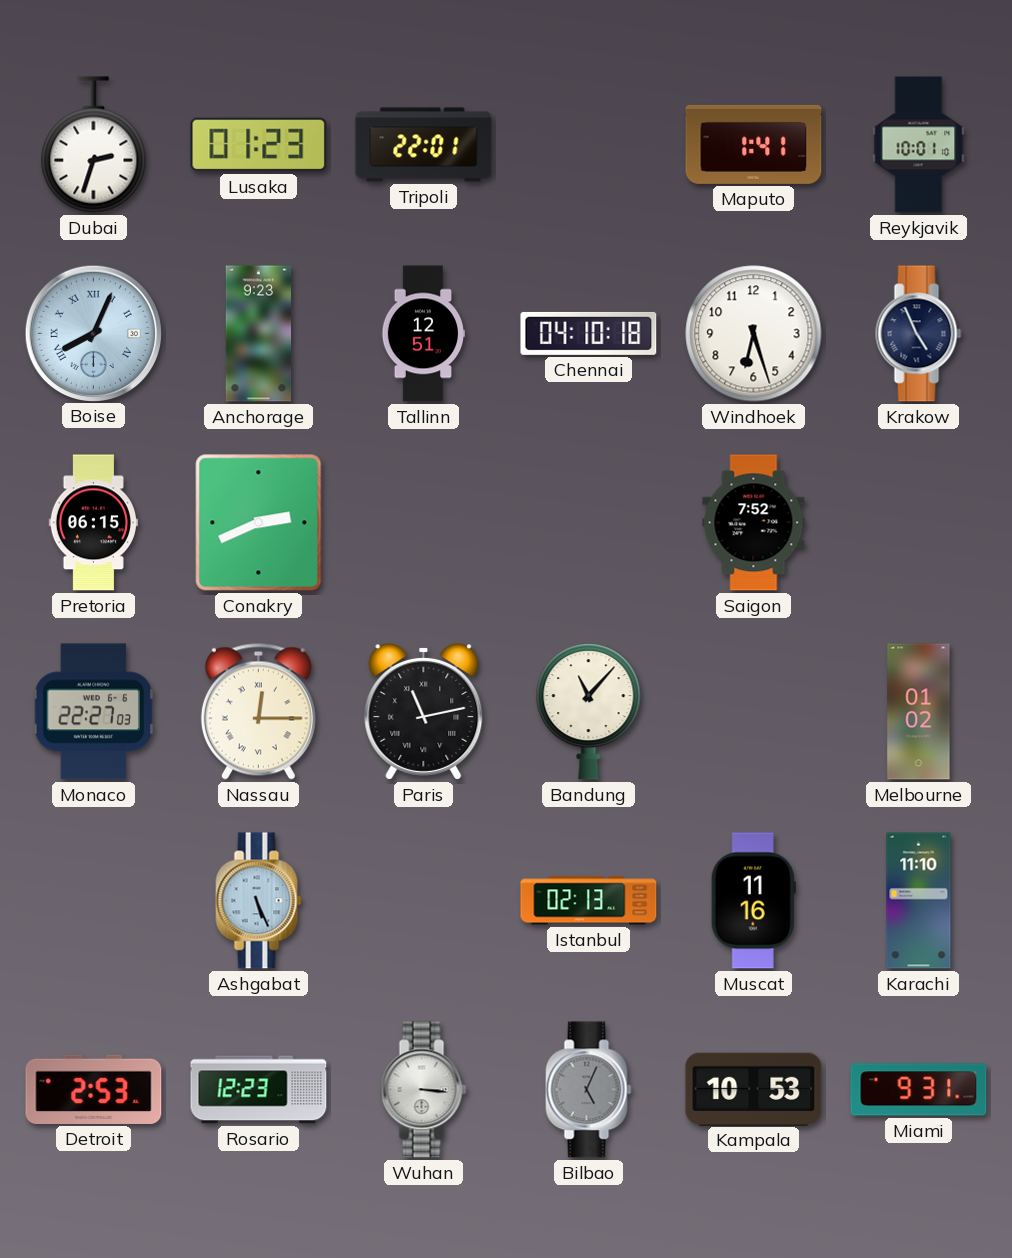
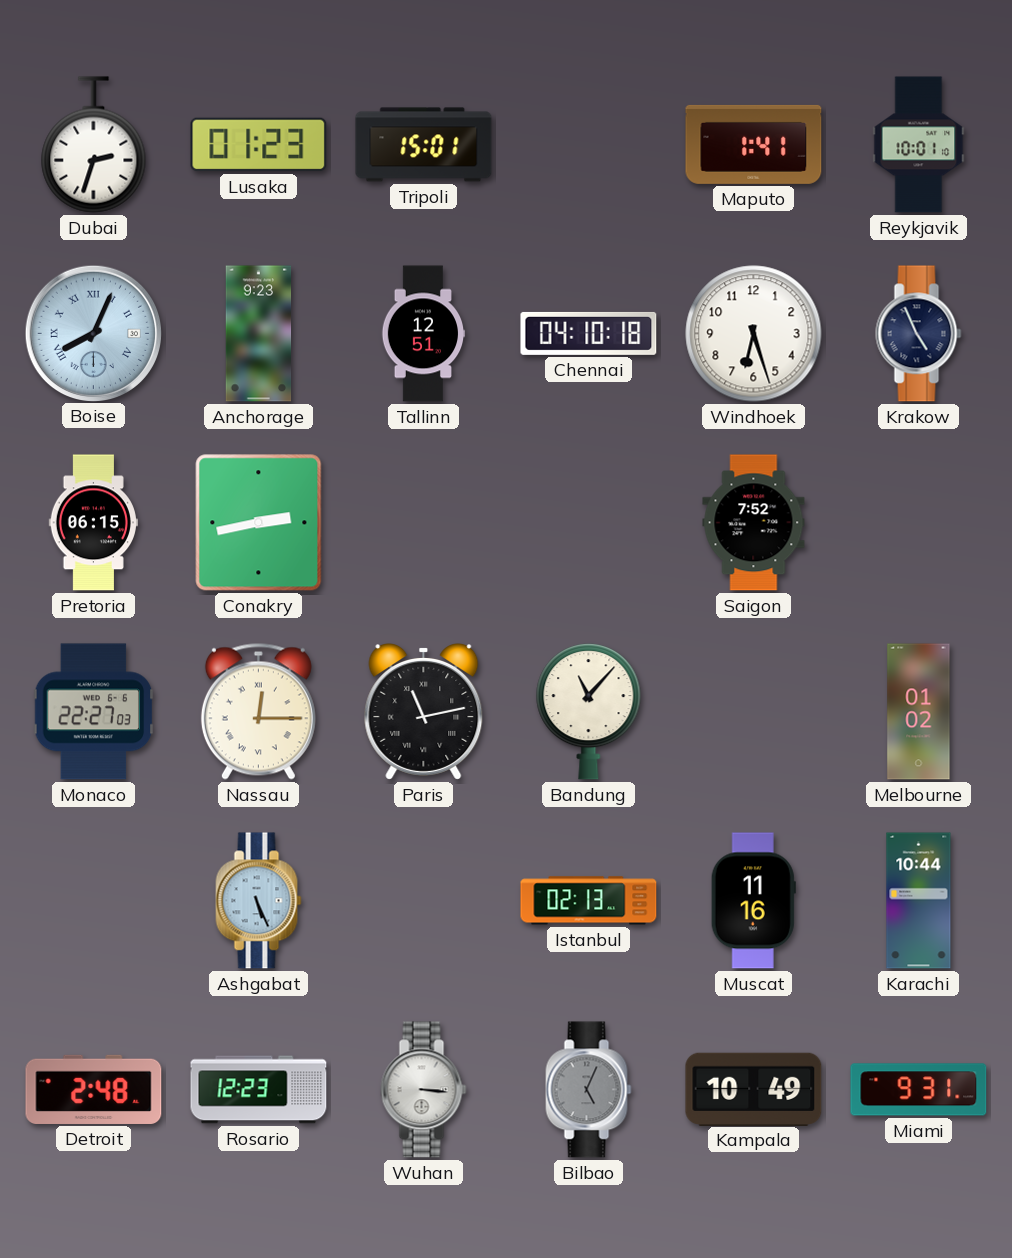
Tripoli: 22:01 -> 15:01
Conakry: 2:41 -> 2:43
Karachi: 11:10 -> 10:44
Detroit: 2:53 -> 2:48
Kampala: 10:53 -> 10:49
